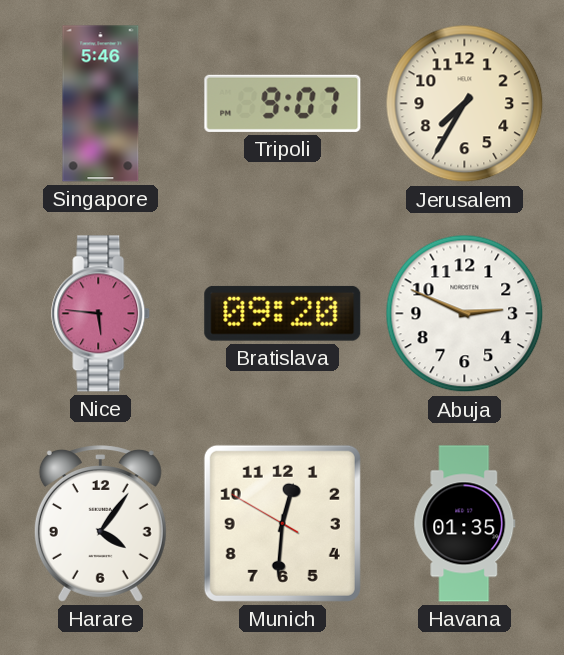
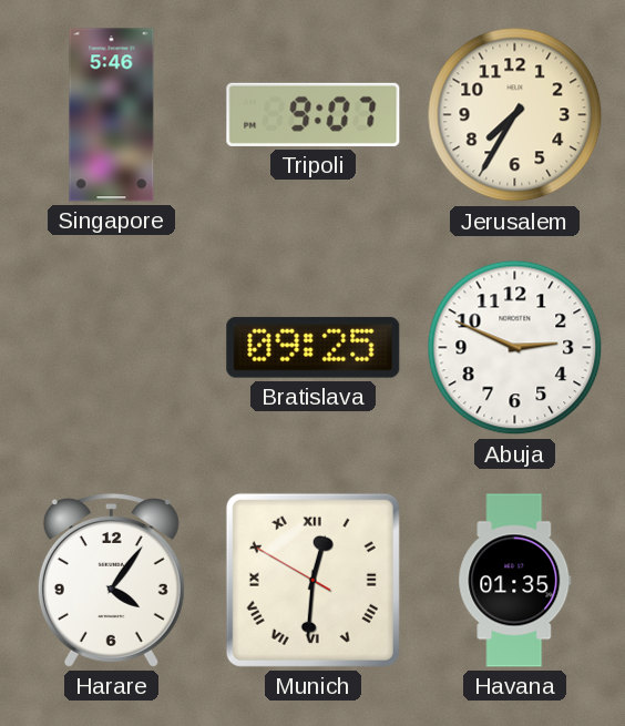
Nice: 5:46 -> none
Bratislava: 09:20 -> 09:25
Munich numerals: Arabic -> Roman
